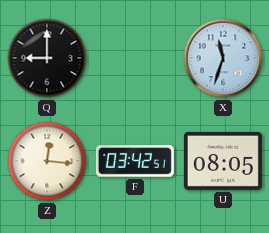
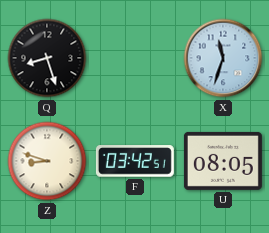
Q: 9:00 -> 8:27
Z: 12:16 -> 8:48
